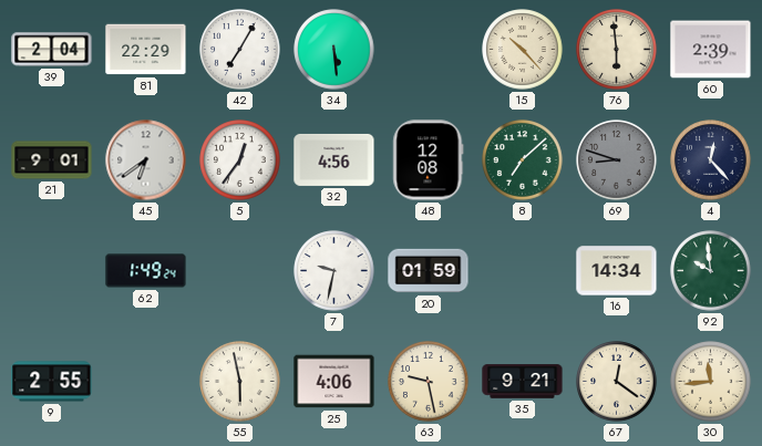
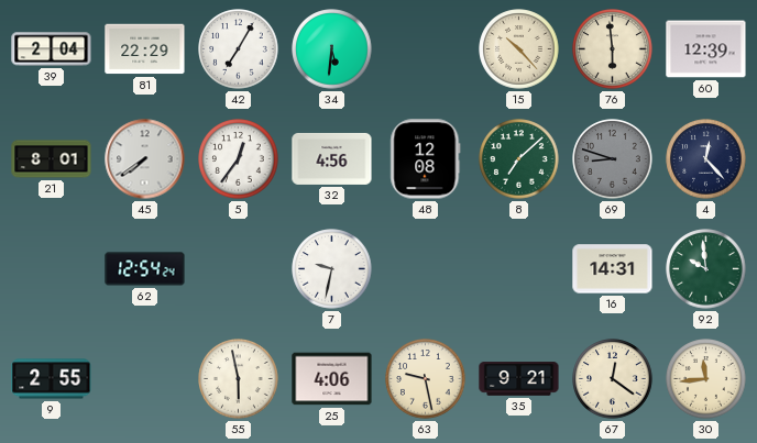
34: 5:29 -> 5:31
60: 2:39 -> 12:39
21: 9:01 -> 8:01
45: 6:39 -> 7:39
62: 1:49 -> 12:54
20: 01:59 -> none
16: 14:34 -> 14:31
